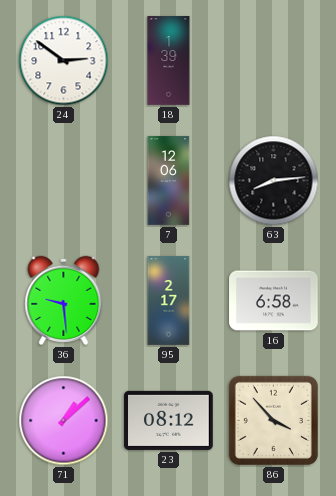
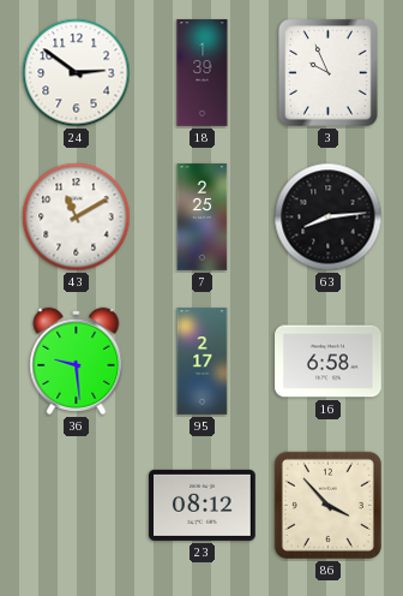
3: none -> 9:56
43: none -> 11:10
7: 12:06 -> 2:25
71: 1:08 -> none
